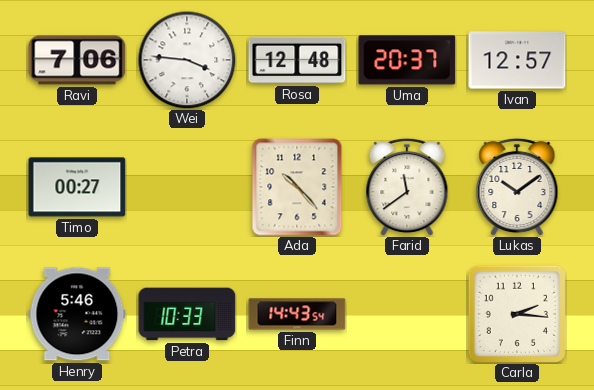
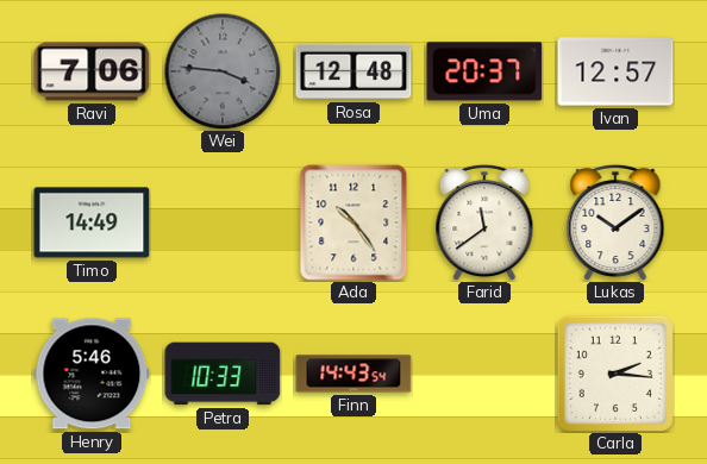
Wei dial: white -> grey
Timo: 00:27 -> 14:49
Ada: 10:23 -> 10:24
